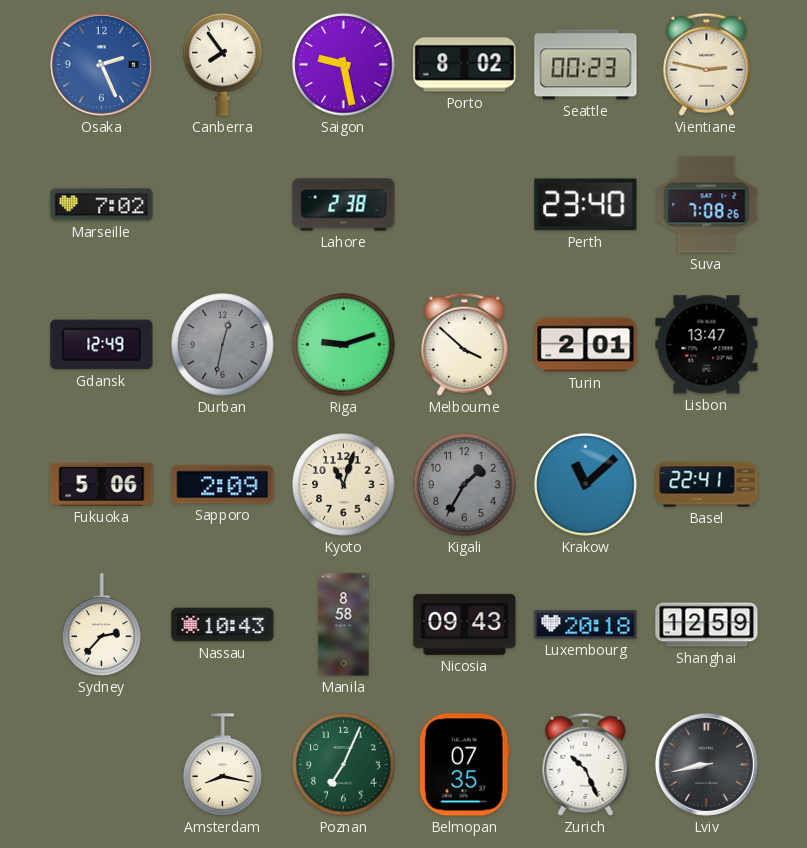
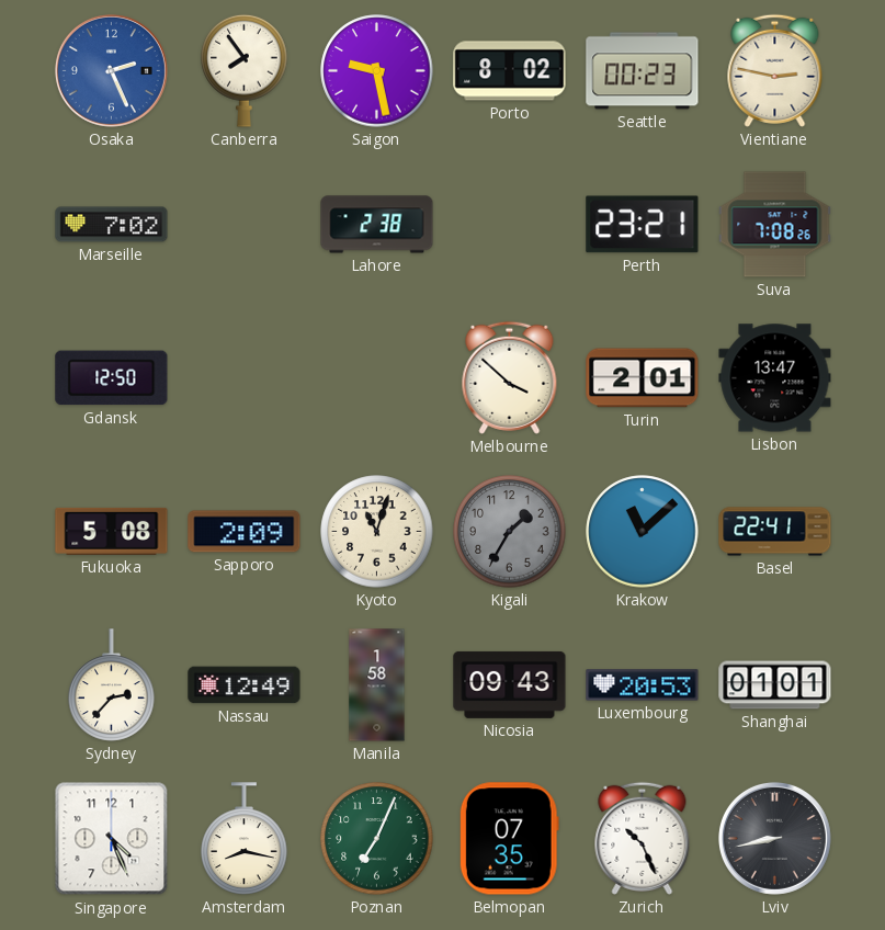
Perth: 23:40 -> 23:21
Gdansk: 12:49 -> 12:50
Durban: 12:32 -> none
Riga: 9:12 -> none
Fukuoka: 5:06 -> 5:08
Nassau: 10:43 -> 12:49
Manila: 8:58 -> 1:58
Luxembourg: 20:18 -> 20:53
Shanghai: 12:59 -> 01:01
Singapore: none -> 4:26
